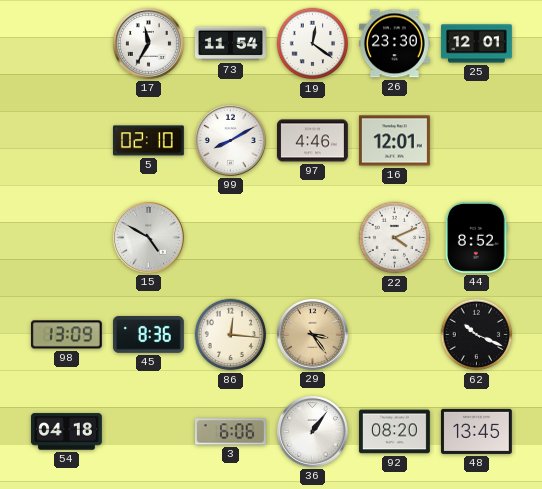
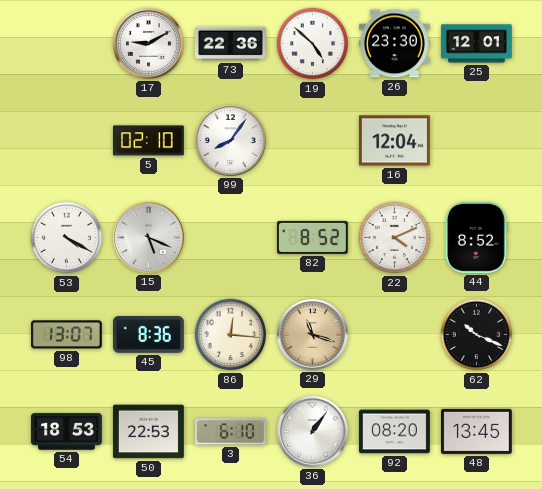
17: 11:35 -> 9:10
73: 11:54 -> 22:36
19: 12:21 -> 4:52
99: 8:10 -> 8:06
97: 4:46 -> none
16: 12:01 -> 12:04
53: none -> 4:20
15: 4:50 -> 5:19
82: none -> 8:52
98: 13:09 -> 13:07
29: 3:24 -> 11:18
54: 04:18 -> 18:53
50: none -> 22:53
3: 6:06 -> 6:10
